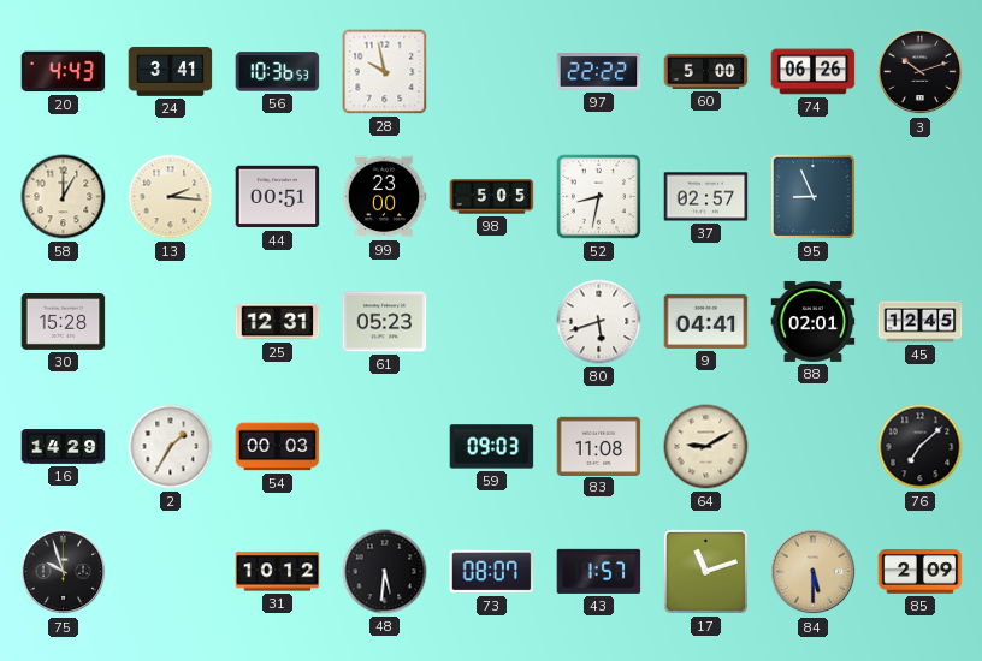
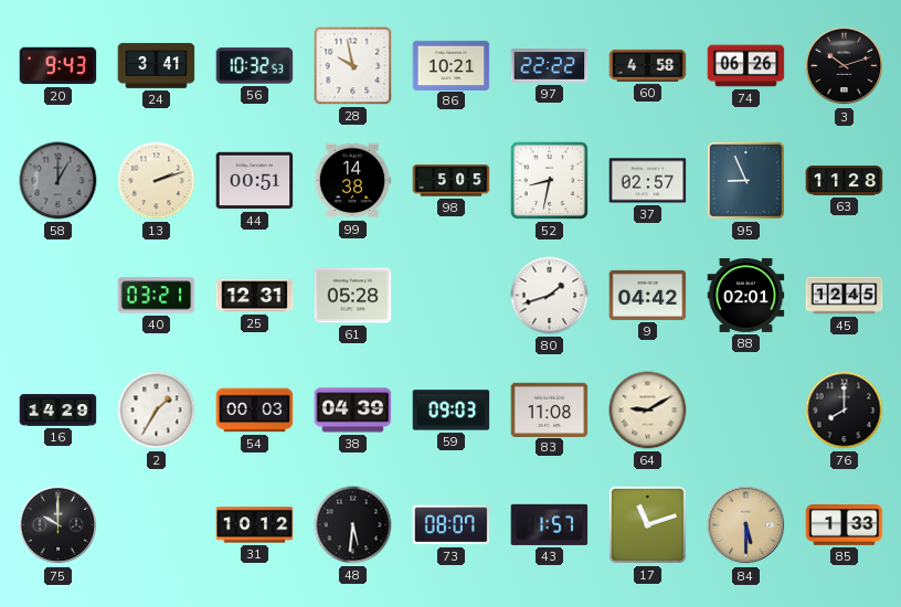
20: 4:43 -> 9:43
56: 10:36 -> 10:32
86: none -> 10:21
60: 5:00 -> 4:58
58 dial: cream -> grey
13: 2:16 -> 2:12
99: 23:00 -> 14:38
63: none -> 11:28
30: 15:28 -> none
40: none -> 03:21
61: 05:23 -> 05:28
80: 5:42 -> 1:42
9: 04:41 -> 04:42
38: none -> 04:39
76: 7:08 -> 8:00
75: 9:57 -> 10:00
85: 2:09 -> 1:33
